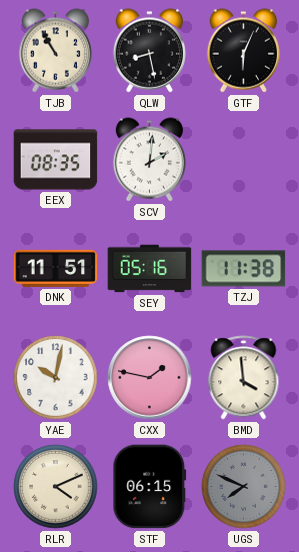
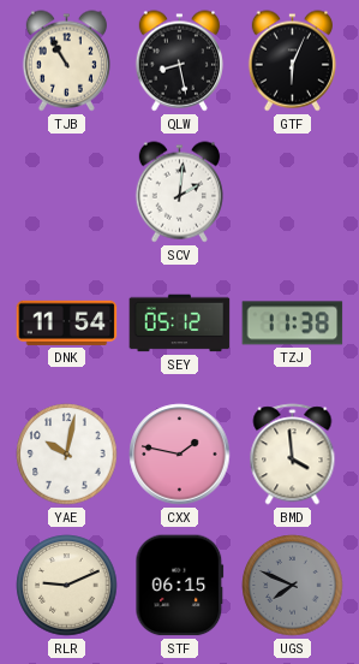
EEX: 08:35 -> none
DNK: 11:51 -> 11:54
SEY: 05:16 -> 05:12
RLR: 4:11 -> 9:11
